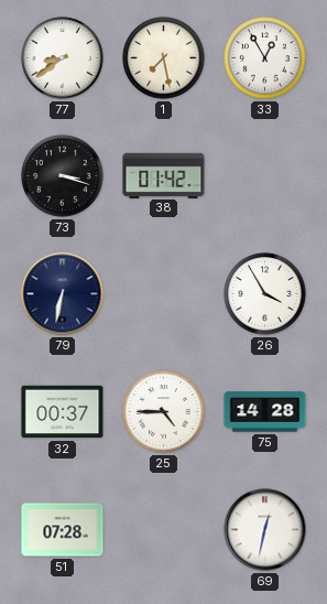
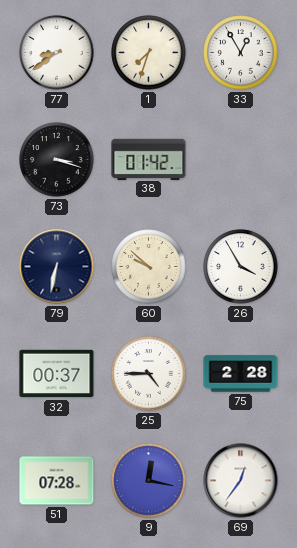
1: 7:28 -> 7:33
60: none -> 9:52
75: 14:28 -> 2:28
9: none -> 12:17
69: 12:32 -> 12:36
